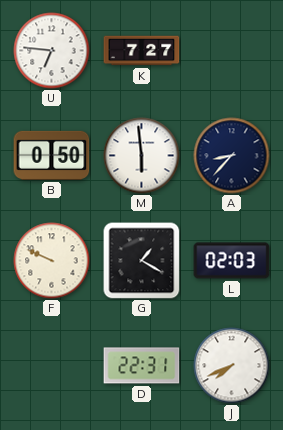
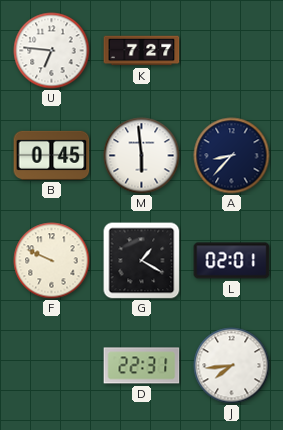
B: 0:50 -> 0:45
L: 02:03 -> 02:01
J: 7:41 -> 7:44
